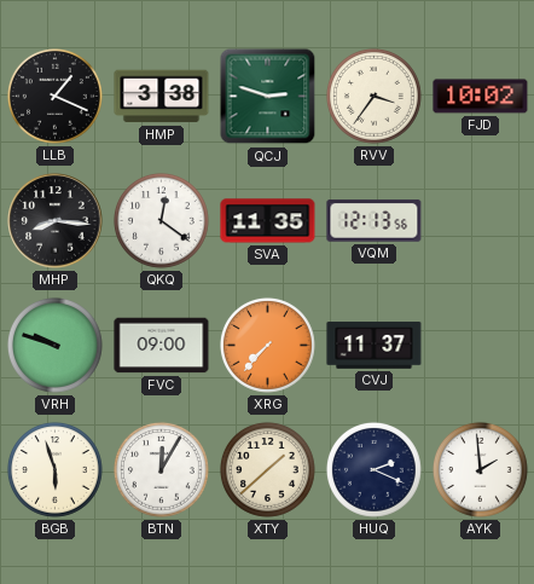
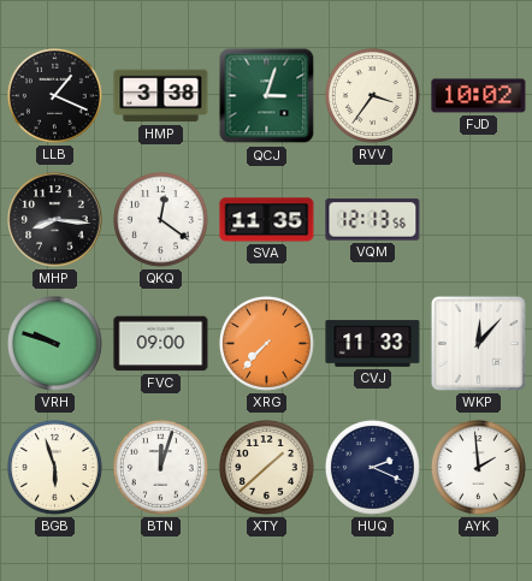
QCJ: 2:48 -> 3:03
CVJ: 11:37 -> 11:33
WKP: none -> 12:07
BTN: 12:05 -> 12:03
